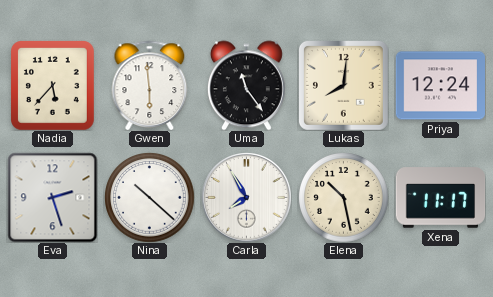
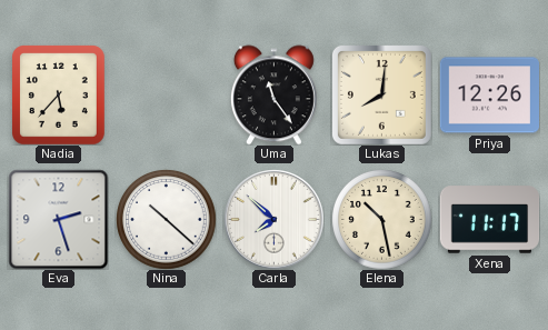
Gwen: 5:59 -> none
Priya: 12:24 -> 12:26
Carla: 7:55 -> 7:52
